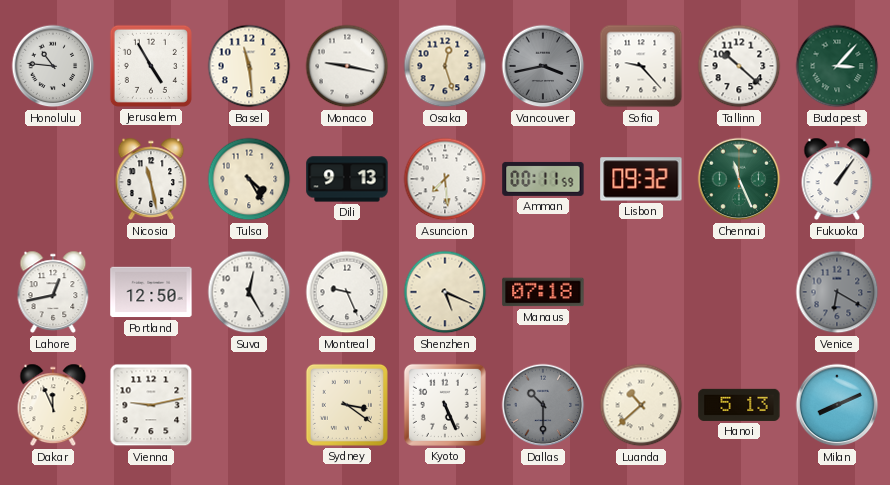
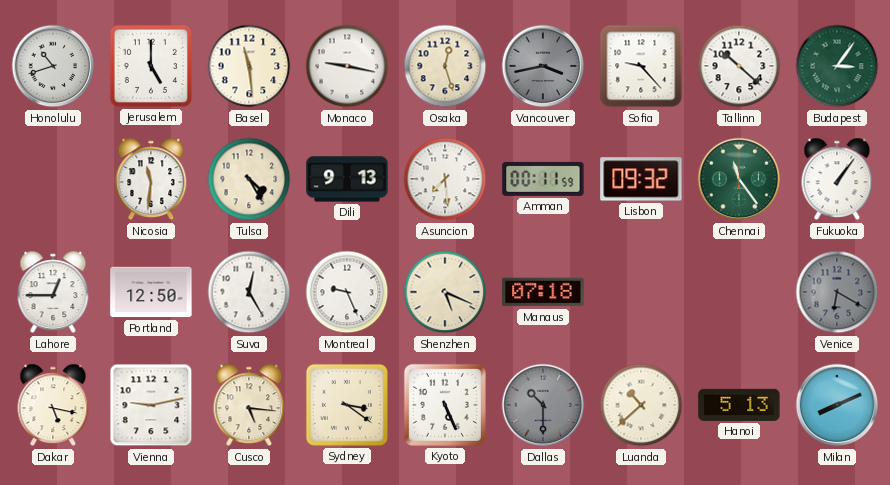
Honolulu: 10:46 -> 10:42
Jerusalem: 4:55 -> 5:00
Budapest: 3:07 -> 3:06
Nicosia: 11:28 -> 11:31
Chennai: 11:26 -> 11:24
Lahore: 12:43 -> 12:45
Dakar: 11:56 -> 5:17
Cusco: none -> 5:16
